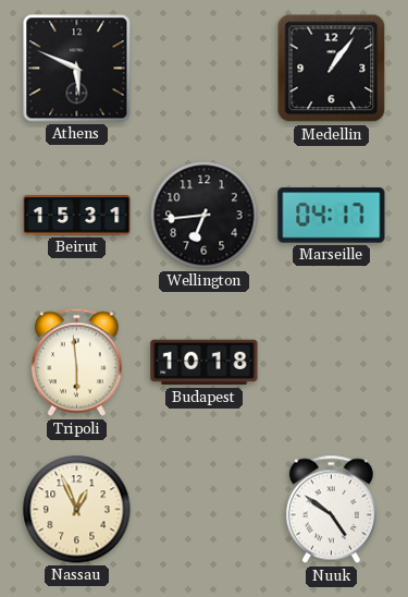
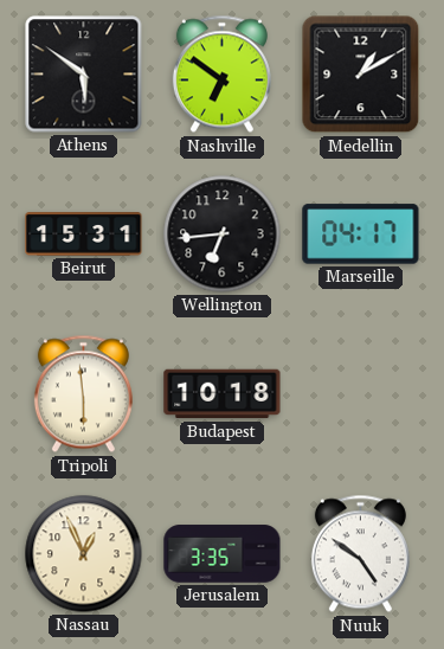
Athens: 5:49 -> 5:51
Nashville: none -> 6:51
Medellin: 1:06 -> 1:10
Jerusalem: none -> 3:35
